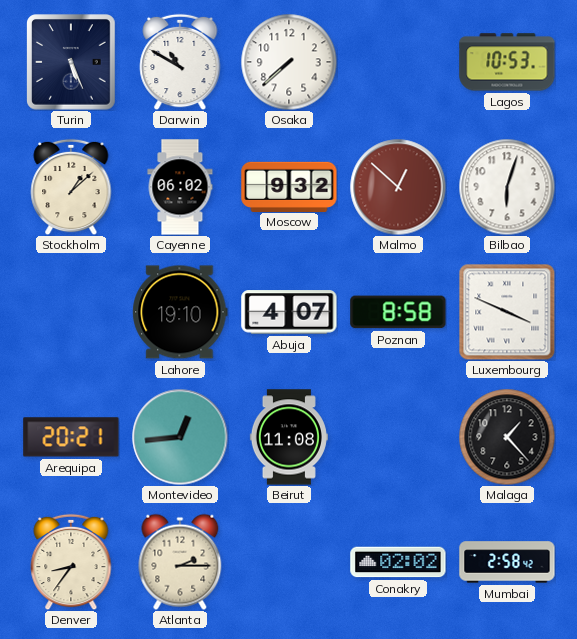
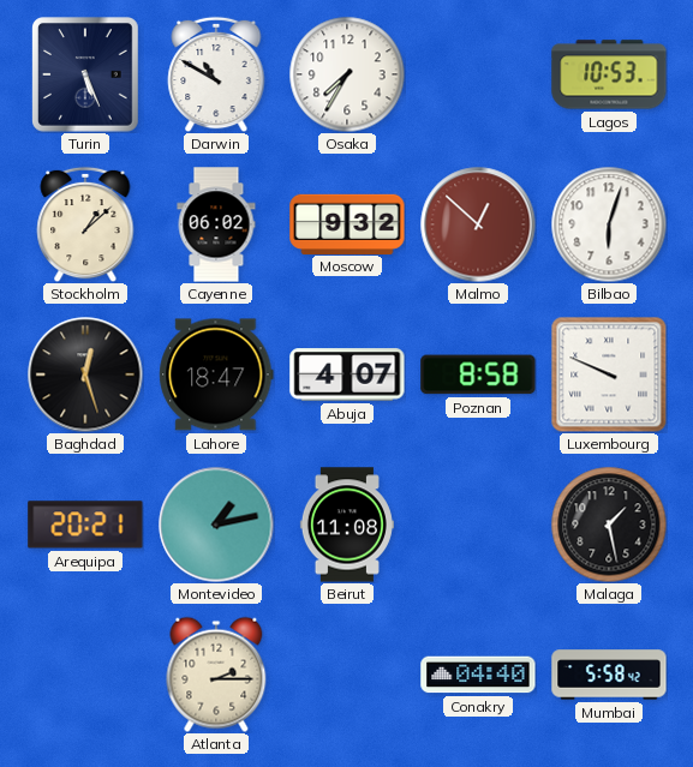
Osaka: 7:38 -> 7:35
Baghdad: none -> 12:27
Lahore: 19:10 -> 18:47
Luxembourg: 3:49 -> 9:49
Montevideo: 12:44 -> 1:13
Malaga: 1:23 -> 1:28
Denver: 8:36 -> none
Conakry: 02:02 -> 04:40
Mumbai: 2:58 -> 5:58
